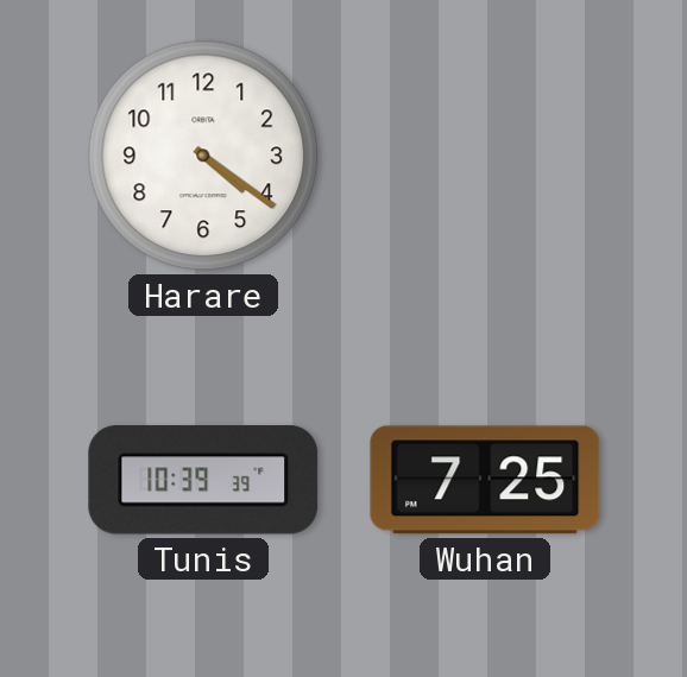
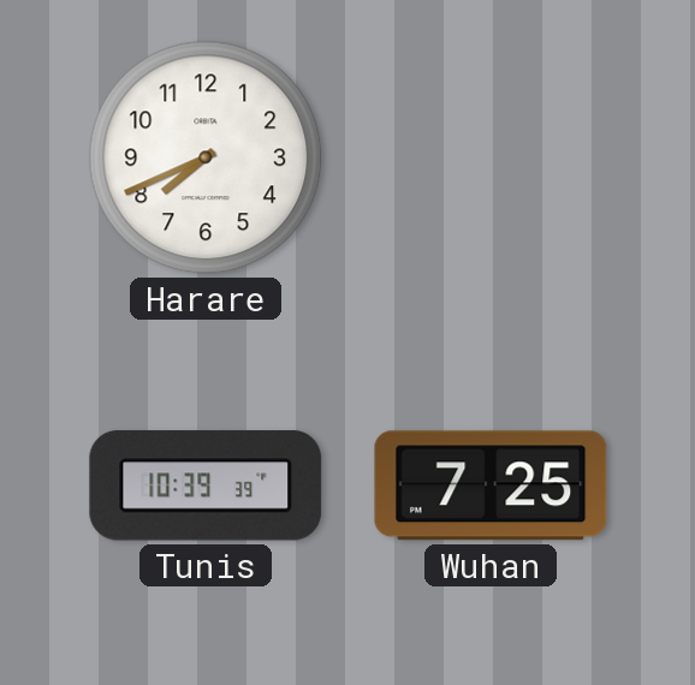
Harare: 4:21 -> 7:41
